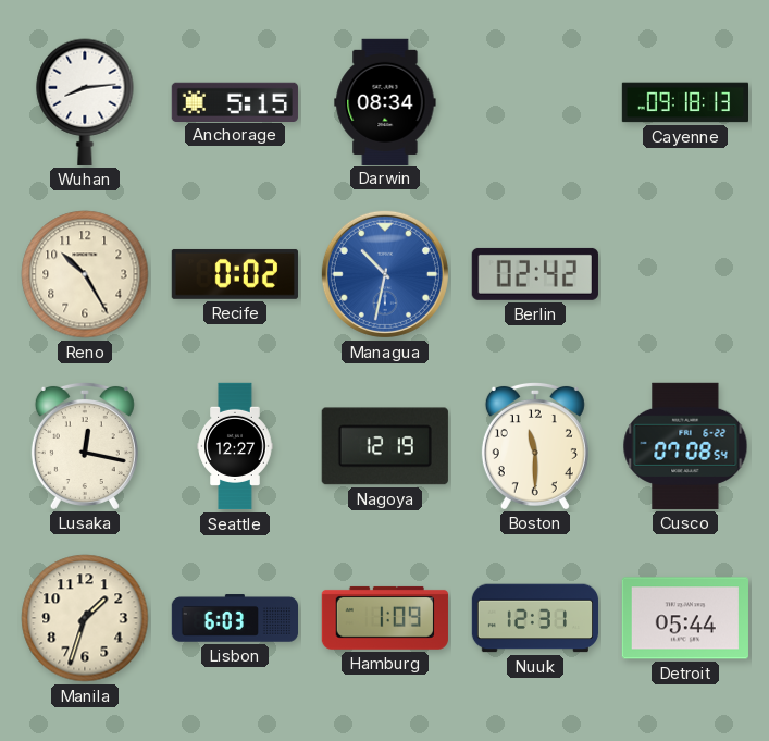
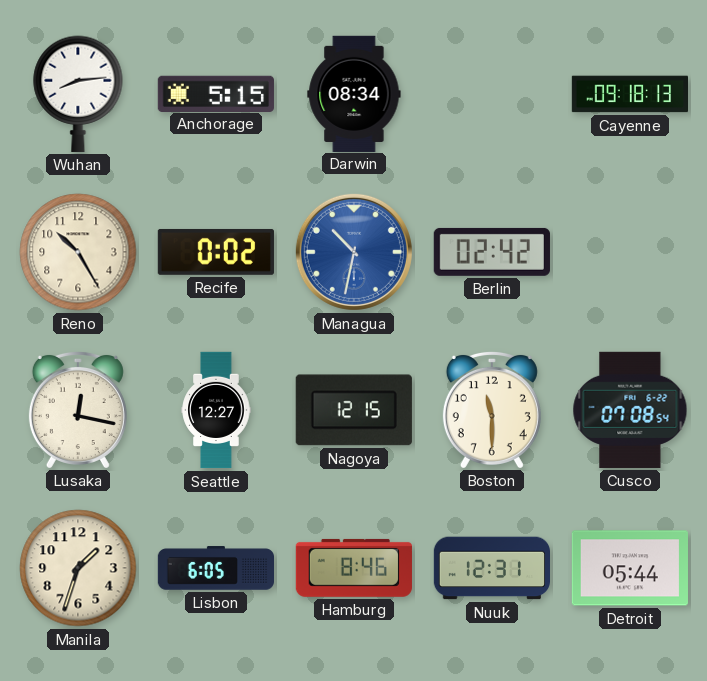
Nagoya: 12:19 -> 12:15
Lisbon: 6:03 -> 6:05
Hamburg: 1:09 -> 8:46
